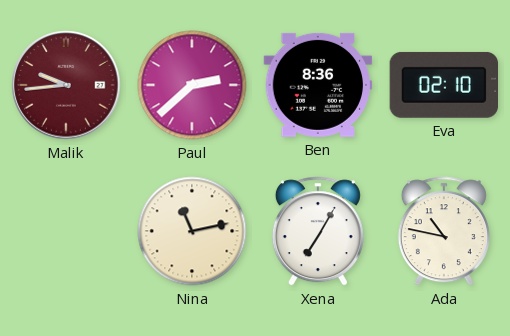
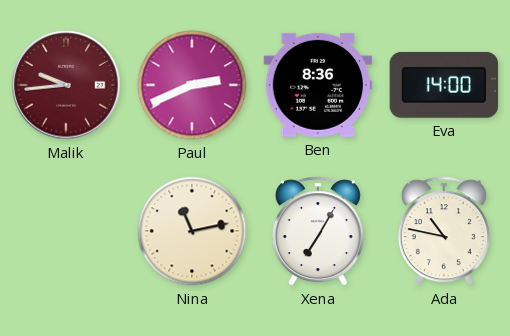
Paul: 2:38 -> 2:41
Eva: 02:10 -> 14:00
